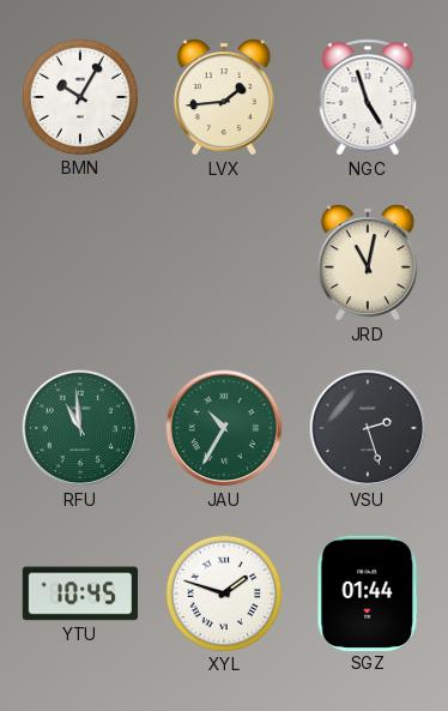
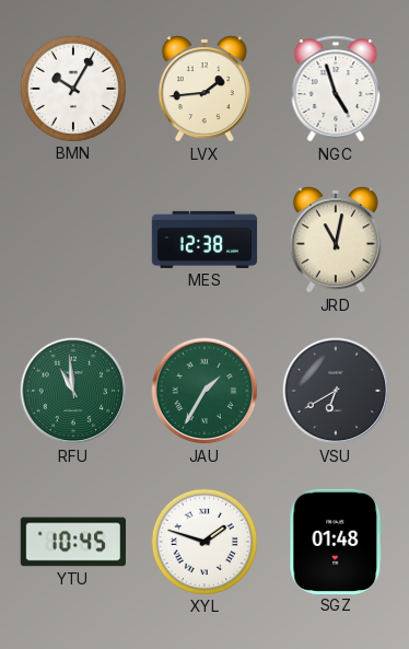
MES: none -> 12:38
JAU: 10:35 -> 1:35
VSU: 2:27 -> 6:40
SGZ: 01:44 -> 01:48
